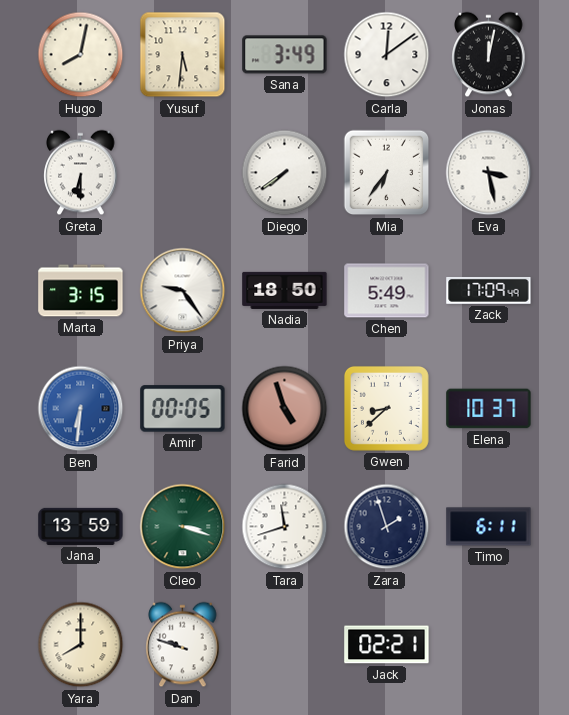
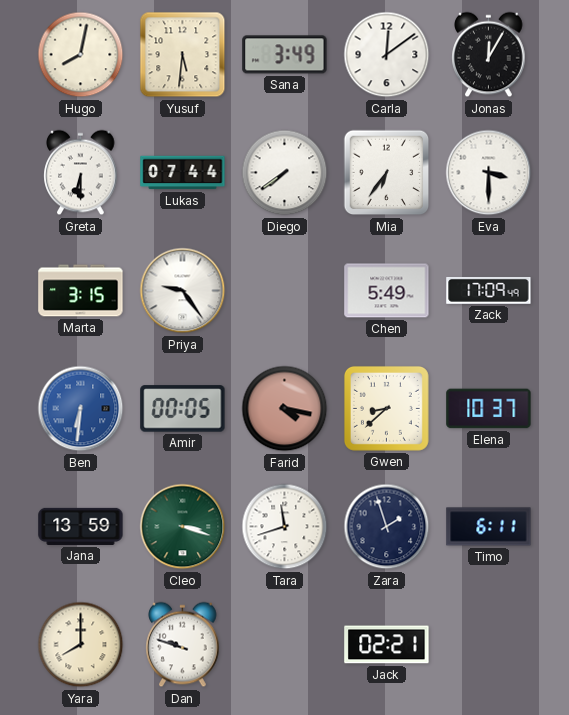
Jonas: 12:02 -> 12:05
Lukas: none -> 07:44
Eva: 3:28 -> 3:30
Nadia: 18:50 -> none
Farid: 4:57 -> 4:17
